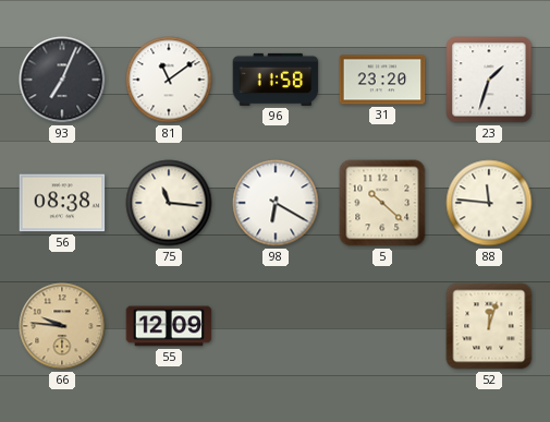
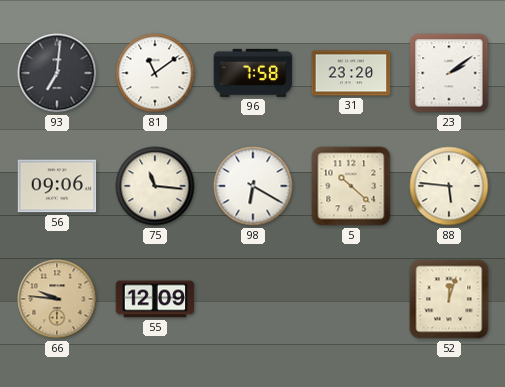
93: 7:04 -> 7:01
96: 11:58 -> 7:58
23: 1:33 -> 2:09
56: 08:38 -> 09:06
88: 11:46 -> 5:46
